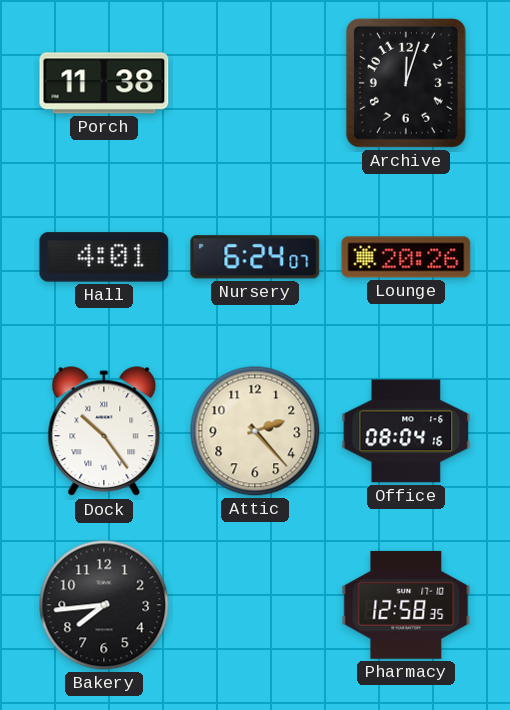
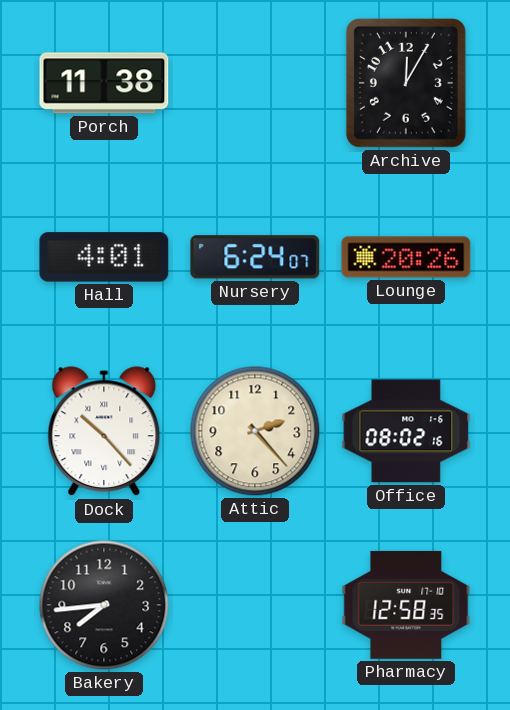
Archive: 12:03 -> 12:05
Dock: 10:24 -> 10:23
Office: 08:04 -> 08:02
